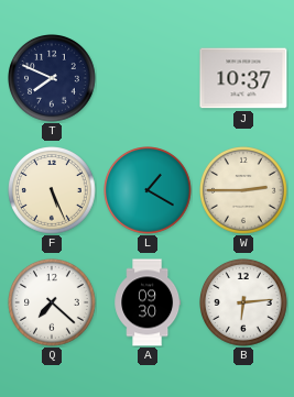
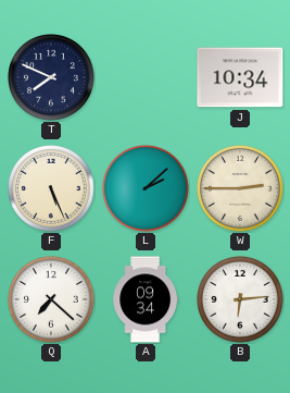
J: 10:37 -> 10:34
L: 1:20 -> 2:08
A: 09:30 -> 09:34
